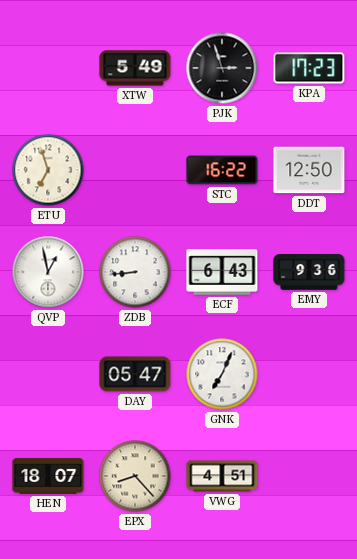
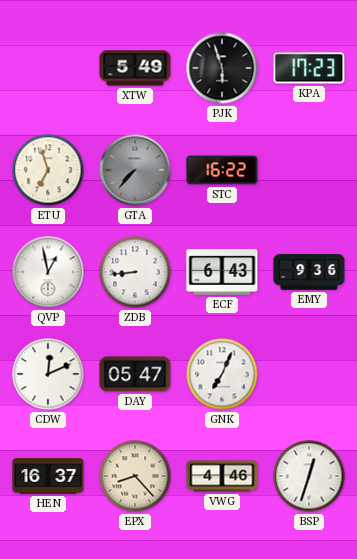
PJK: 2:57 -> 5:57
GTA: none -> 7:37
DDT: 12:50 -> none
CDW: none -> 12:11
HEN: 18:07 -> 16:37
VWG: 4:51 -> 4:46
BSP: none -> 12:33
